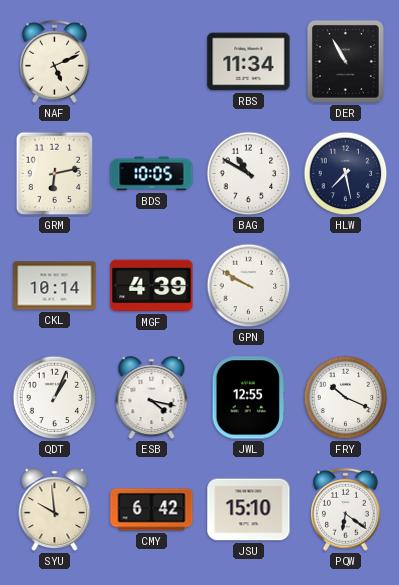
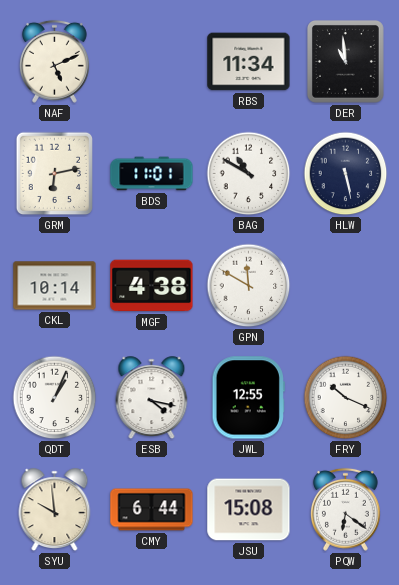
DER: 10:55 -> 10:59
BDS: 10:05 -> 11:01
HLW: 7:28 -> 5:28
MGF: 4:39 -> 4:38
GPN: 9:50 -> 11:50
CMY: 6:42 -> 6:44
JSU: 15:10 -> 15:08
